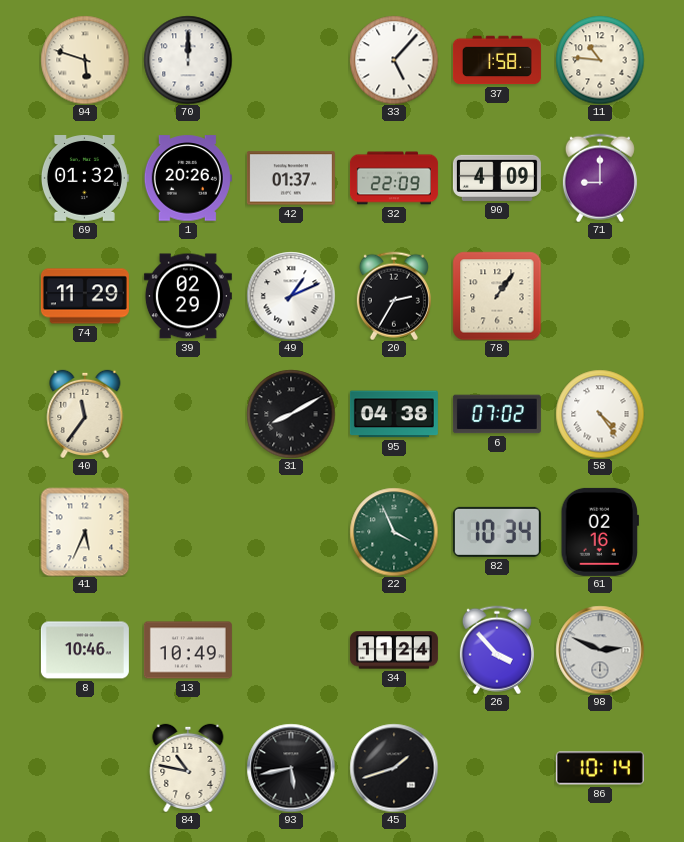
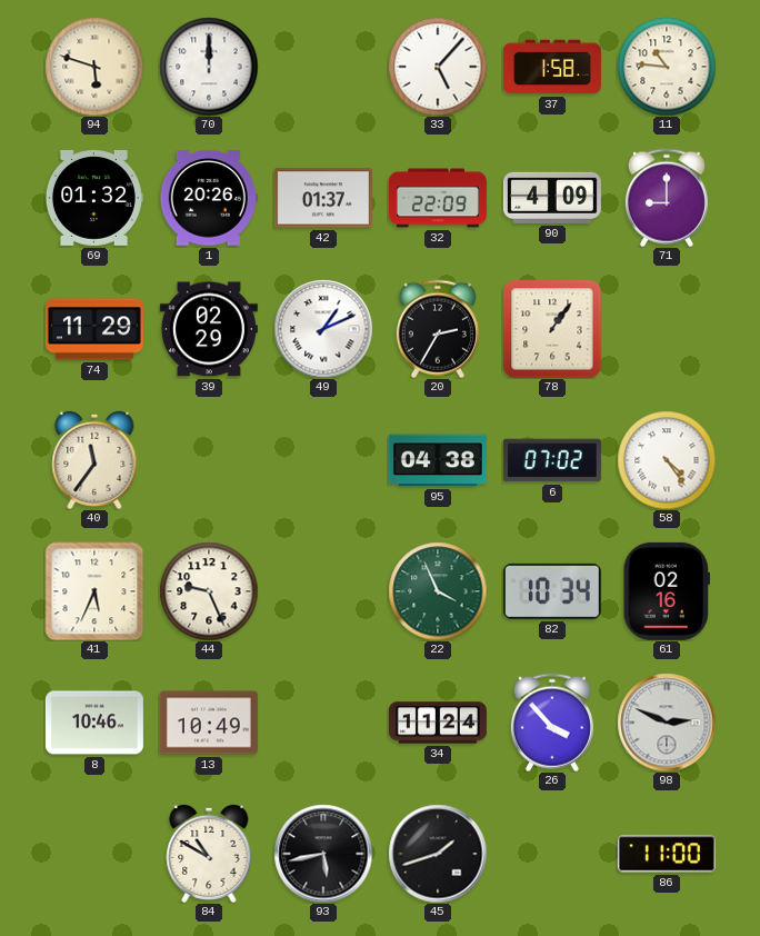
31: 8:10 -> none
44: none -> 9:26
84: 10:47 -> 10:50
86: 10:14 -> 11:00
